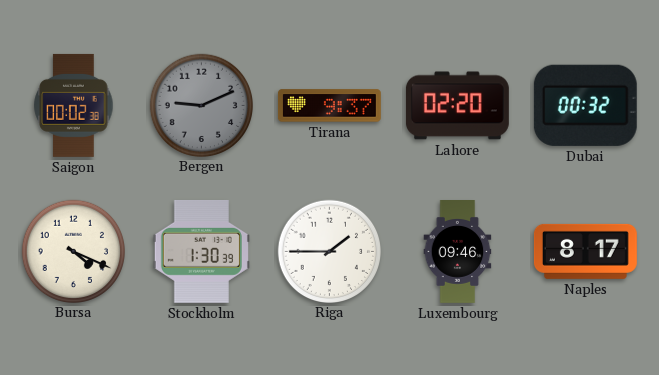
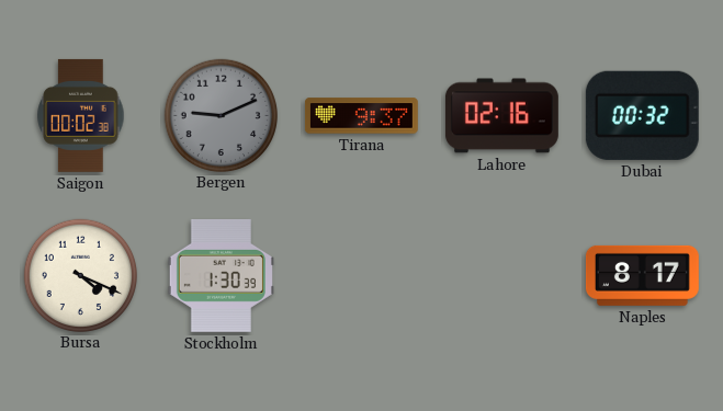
Lahore: 02:20 -> 02:16
Riga: 1:45 -> none
Luxembourg: 09:46 -> none
